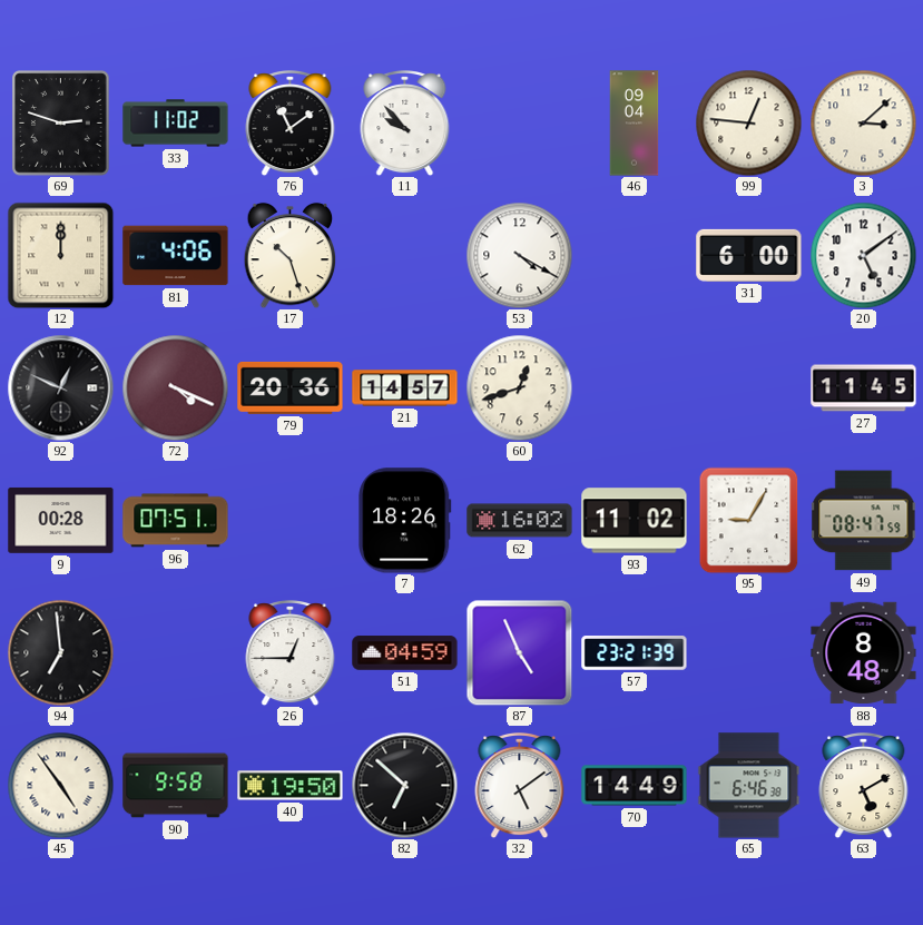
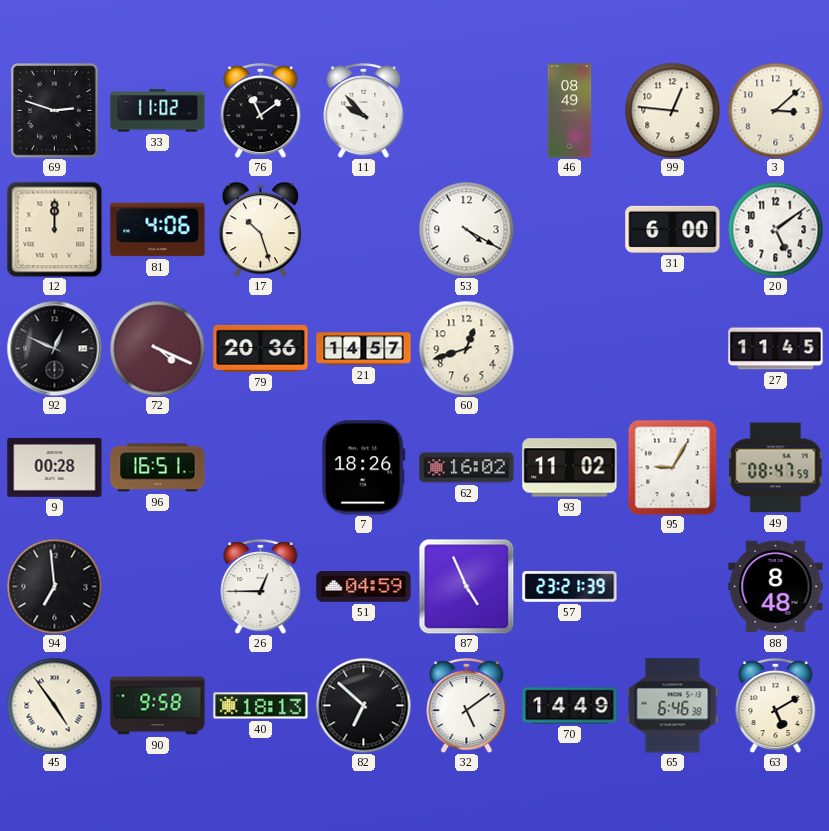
46: 09:04 -> 08:49
96: 07:51 -> 16:51
40: 19:50 -> 18:13
